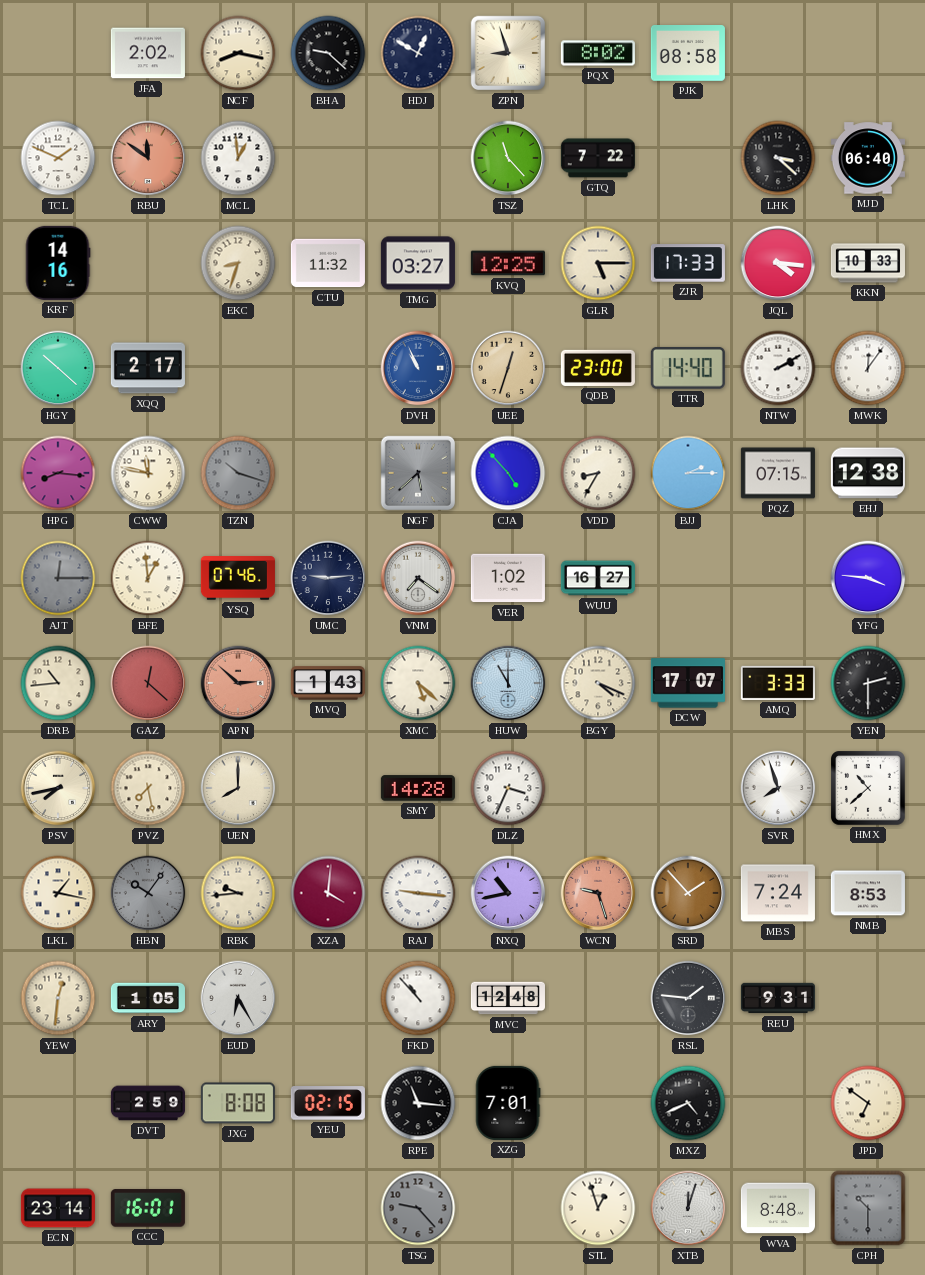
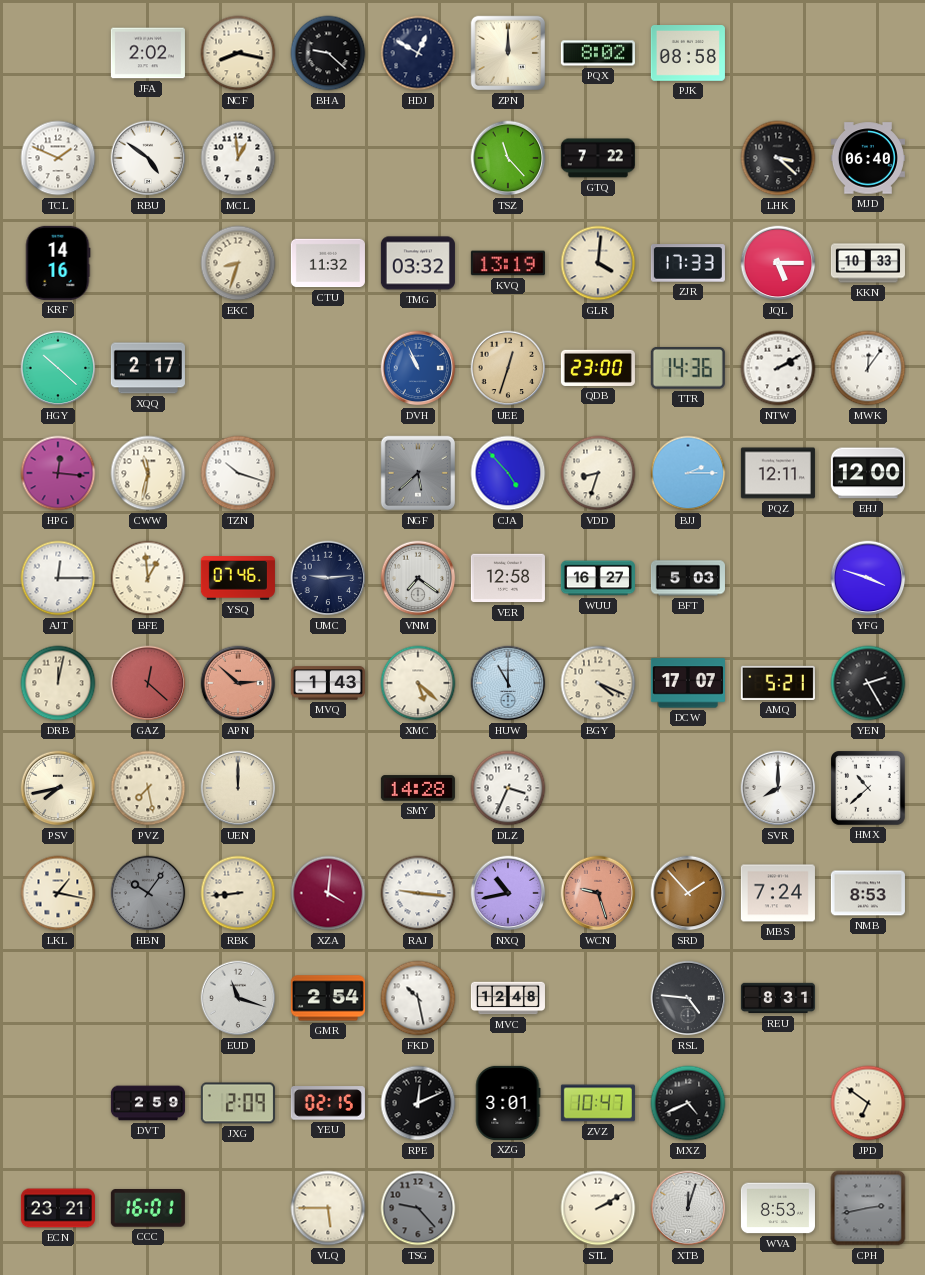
ZPN: 8:57 -> 12:00
RBU: 11:51 -> 4:51
RBU dial: salmon -> white
TMG: 03:27 -> 03:32
KVQ: 12:25 -> 13:19
GLR: 5:15 -> 4:01
JQL: 4:16 -> 5:15
TTR: 14:40 -> 14:36
HPG: 8:16 -> 12:16
CWW: 11:47 -> 11:32
TZN dial: grey -> white
VDD: 8:35 -> 8:33
PQZ: 07:15 -> 12:11
EHJ: 12:38 -> 12:00
AJT dial: grey -> white
VER: 1:02 -> 12:58
BFT: none -> 5:03
YFG: 3:46 -> 3:48
DRB: 10:44 -> 12:02
AMQ: 3:33 -> 5:21
YEN: 2:30 -> 2:25
UEN: 8:00 -> 12:00
SVR: 7:57 -> 8:00
RBK: 9:44 -> 8:44
YEW: 12:31 -> none
ARY: 1:05 -> none
EUD: 6:25 -> 11:18
GMR: none -> 2:54
FKD: 10:53 -> 10:28
RSL: 1:46 -> 4:46
REU: 9:31 -> 8:31
JXG: 8:08 -> 2:09
RPE: 11:16 -> 12:11
XZG: 7:01 -> 3:01
ZVZ: none -> 10:47
ECN: 23:14 -> 23:21
VLQ: none -> 5:45
STL: 12:57 -> 2:10
WVA: 8:48 -> 8:53
CPH: 10:30 -> 2:43
